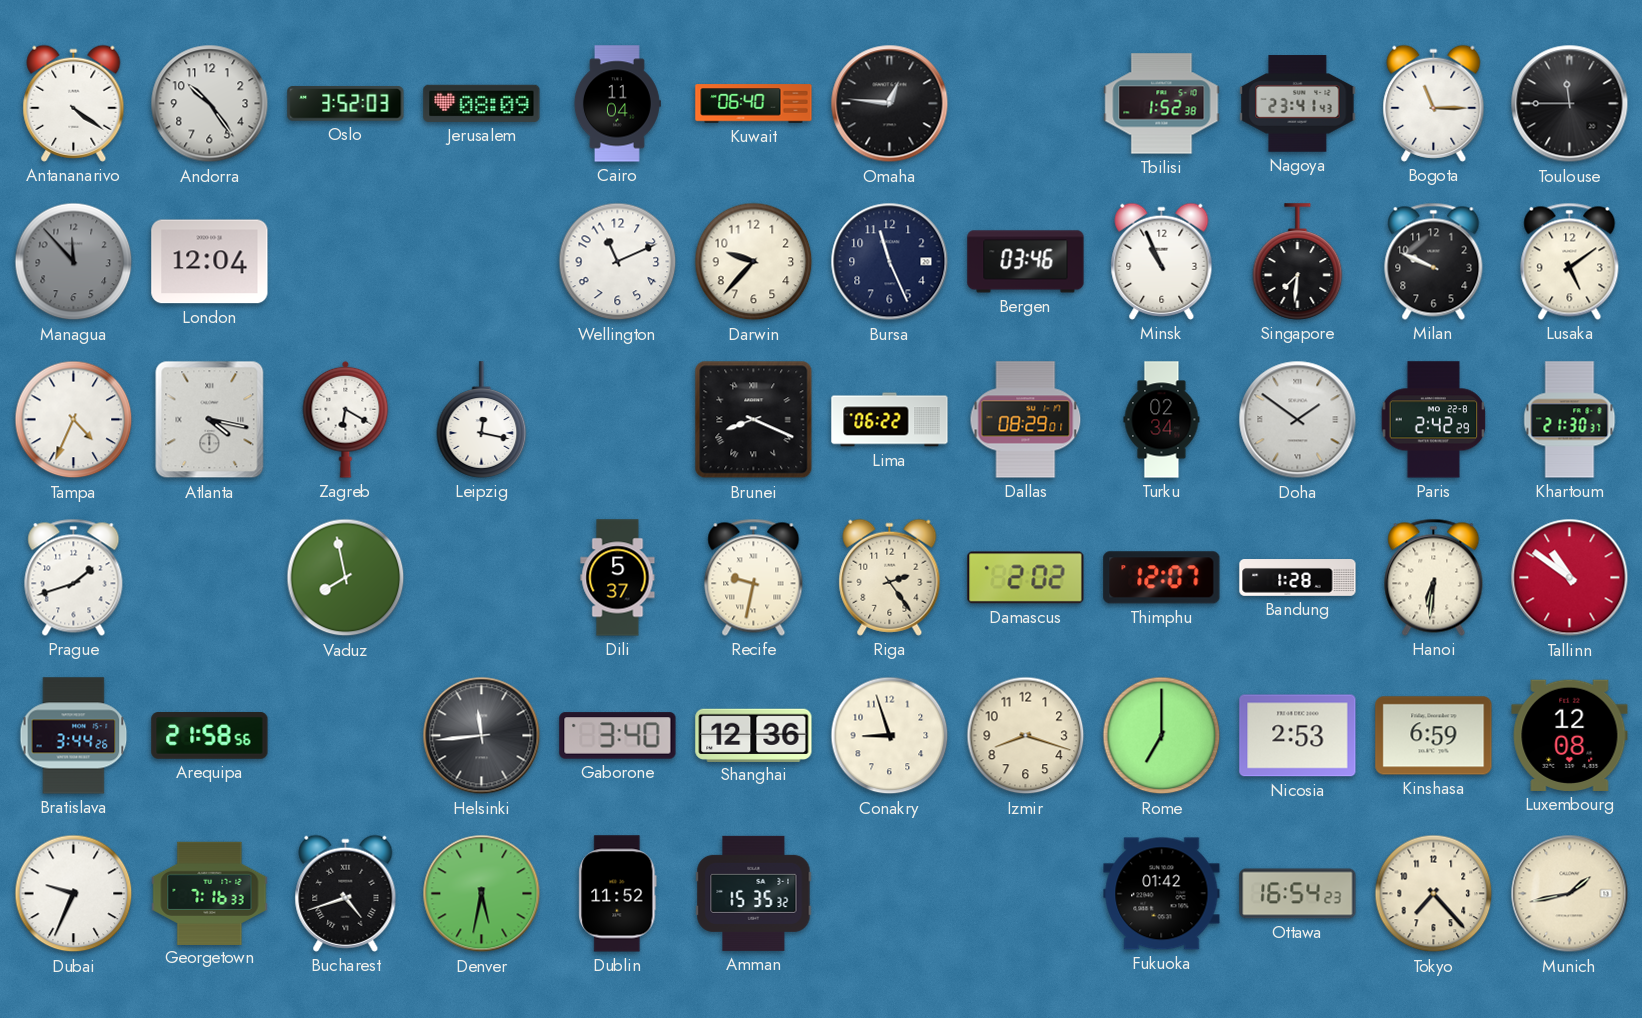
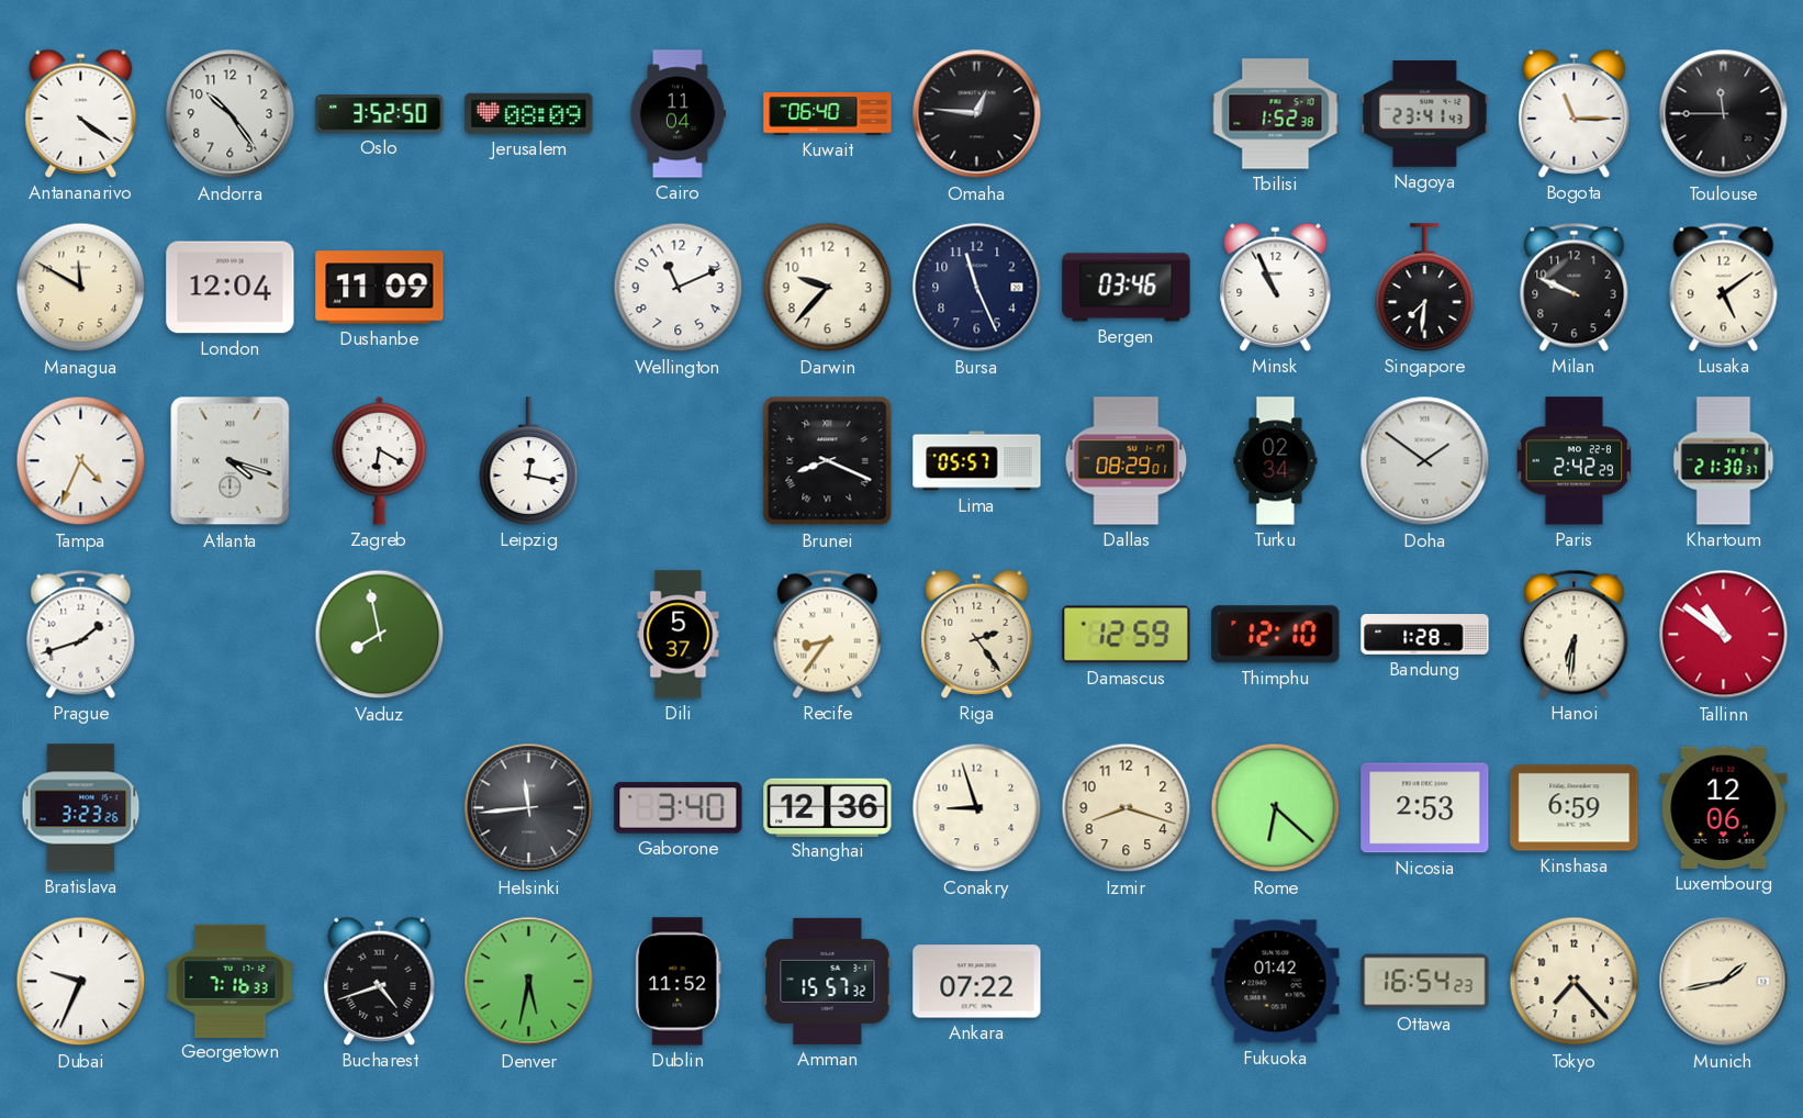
Oslo: 3:52:03 -> 3:52:50
Managua: 11:53 -> 11:50
Managua dial: grey -> cream
Dushanbe: none -> 11:09
Atlanta: 4:17 -> 4:18
Lima: 06:22 -> 05:57
Recife: 9:32 -> 8:36
Damascus: 2:02 -> 12:59
Thimphu: 12:07 -> 12:10
Bratislava: 3:44 -> 3:23
Arequipa: 21:58 -> none
Rome: 7:00 -> 6:22
Luxembourg: 12:08 -> 12:06
Amman: 15:35 -> 15:57
Ankara: none -> 07:22
